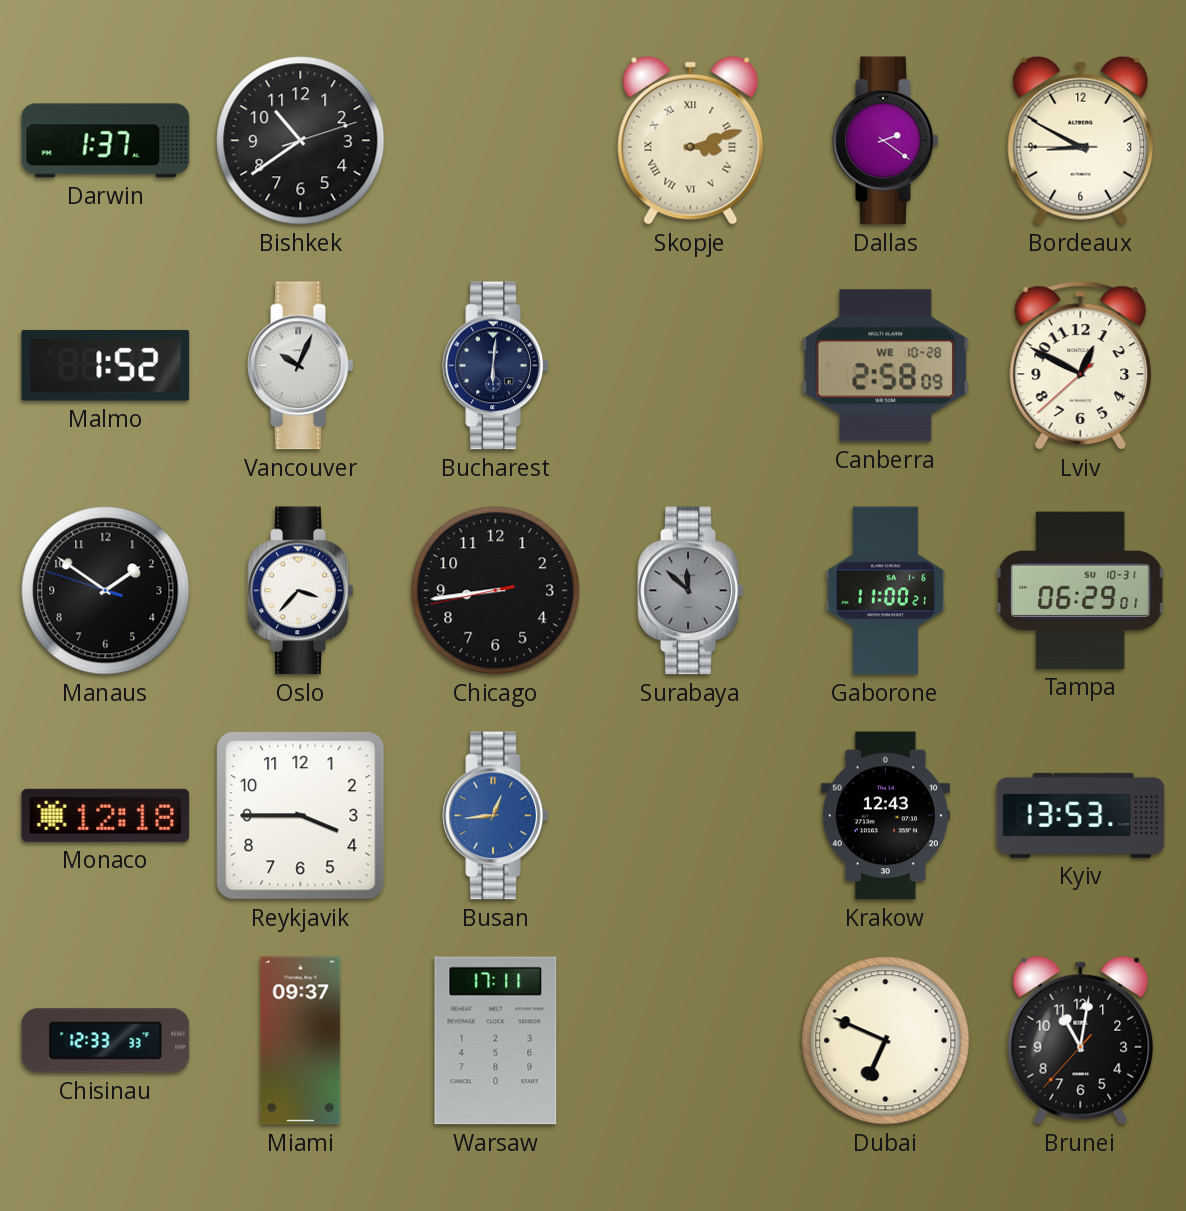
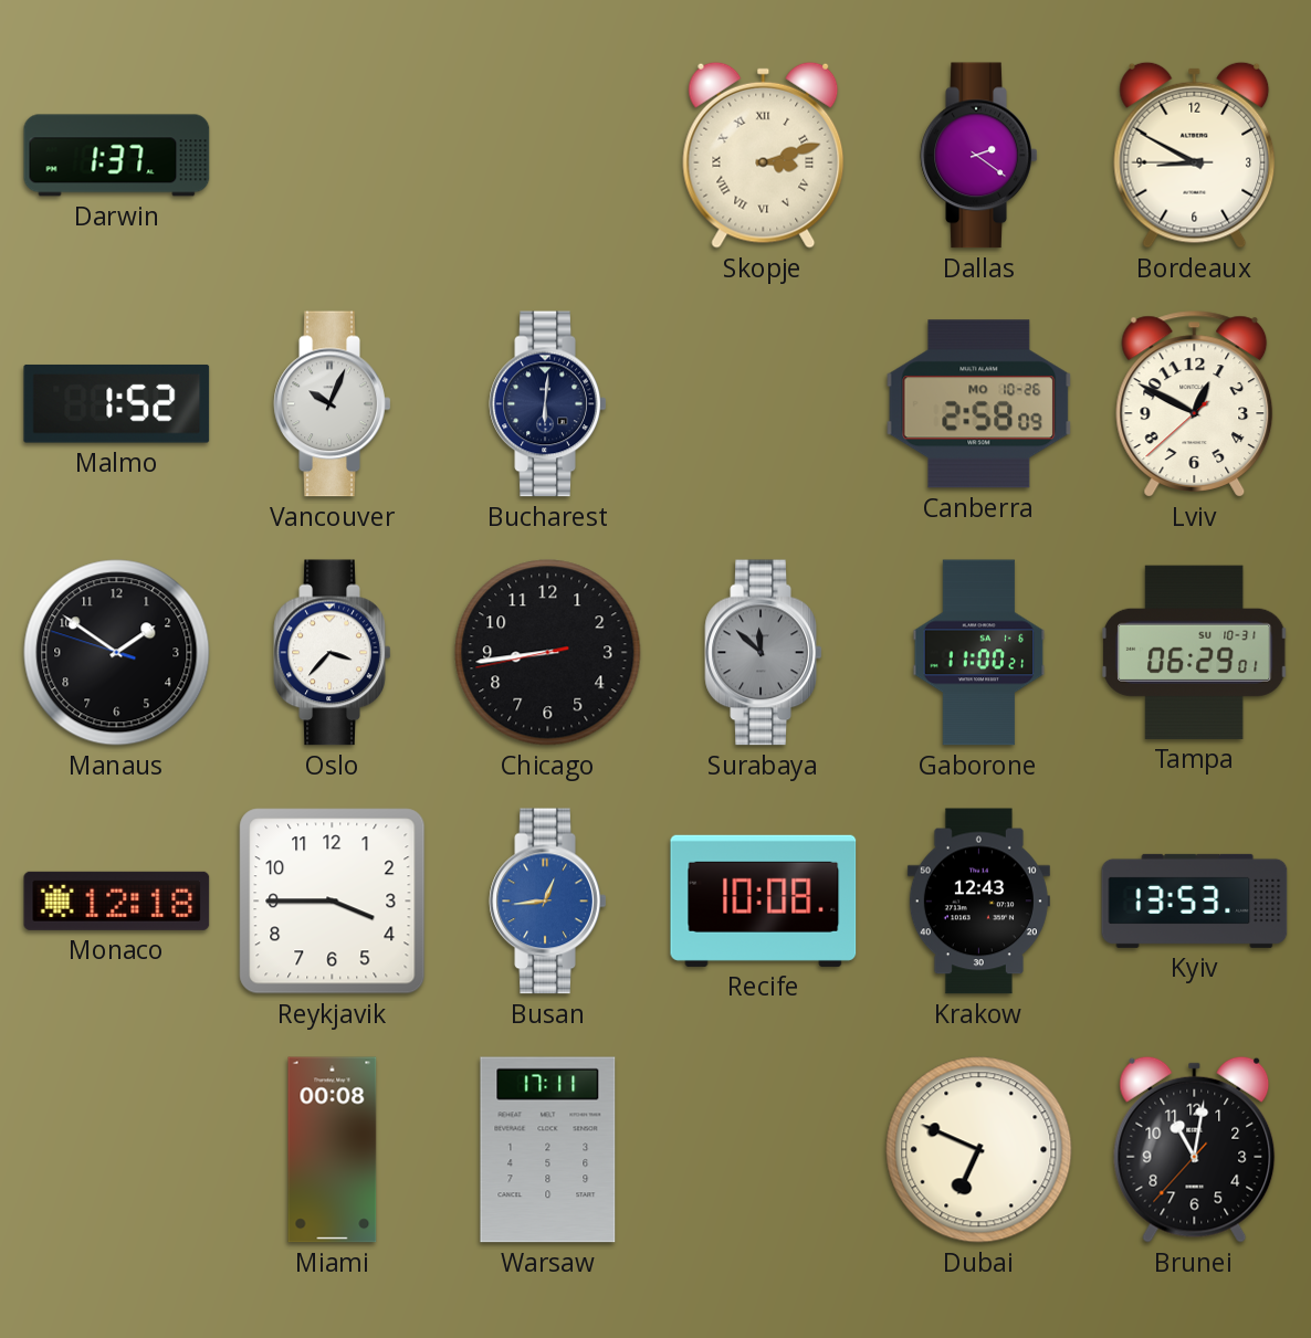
Bishkek: 10:39 -> none
Canberra date: WE 10-28 -> MO 10-26
Recife: none -> 10:08
Chisinau: 12:33 -> none
Miami: 09:37 -> 00:08
